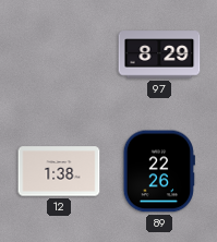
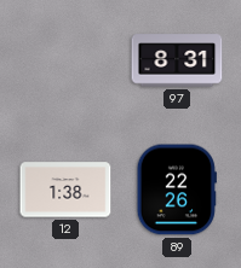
97: 8:29 -> 8:31
